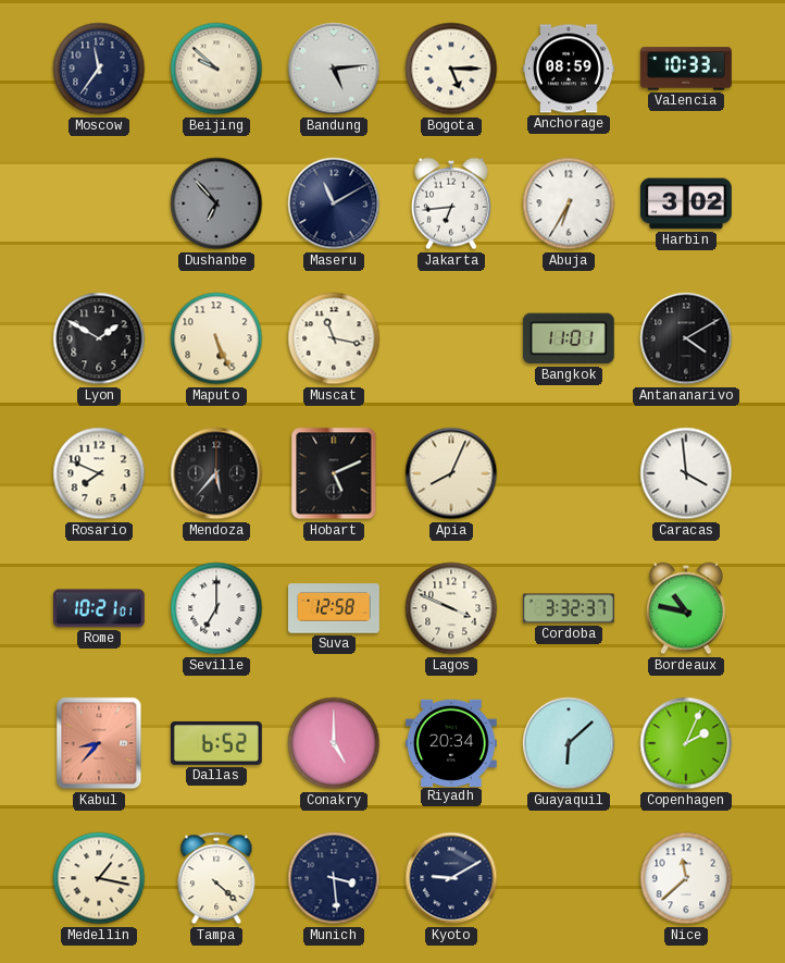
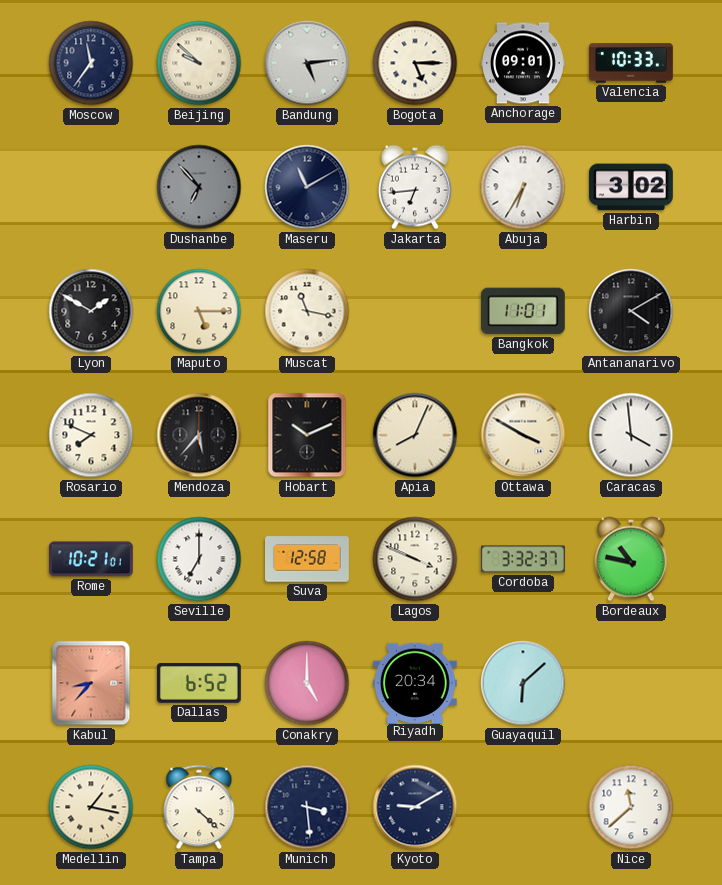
Anchorage: 08:59 -> 09:01
Maputo: 5:26 -> 5:15
Hobart: 5:11 -> 10:11
Ottawa: none -> 3:50
Copenhagen: 2:04 -> none
